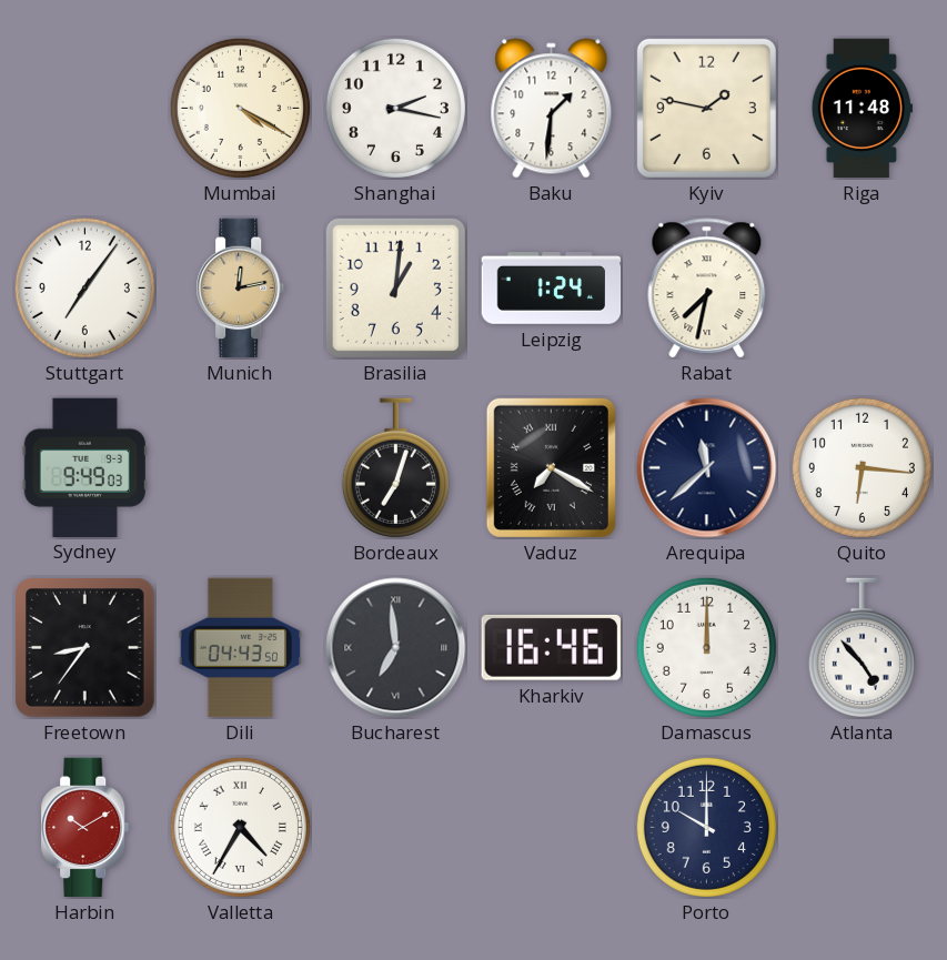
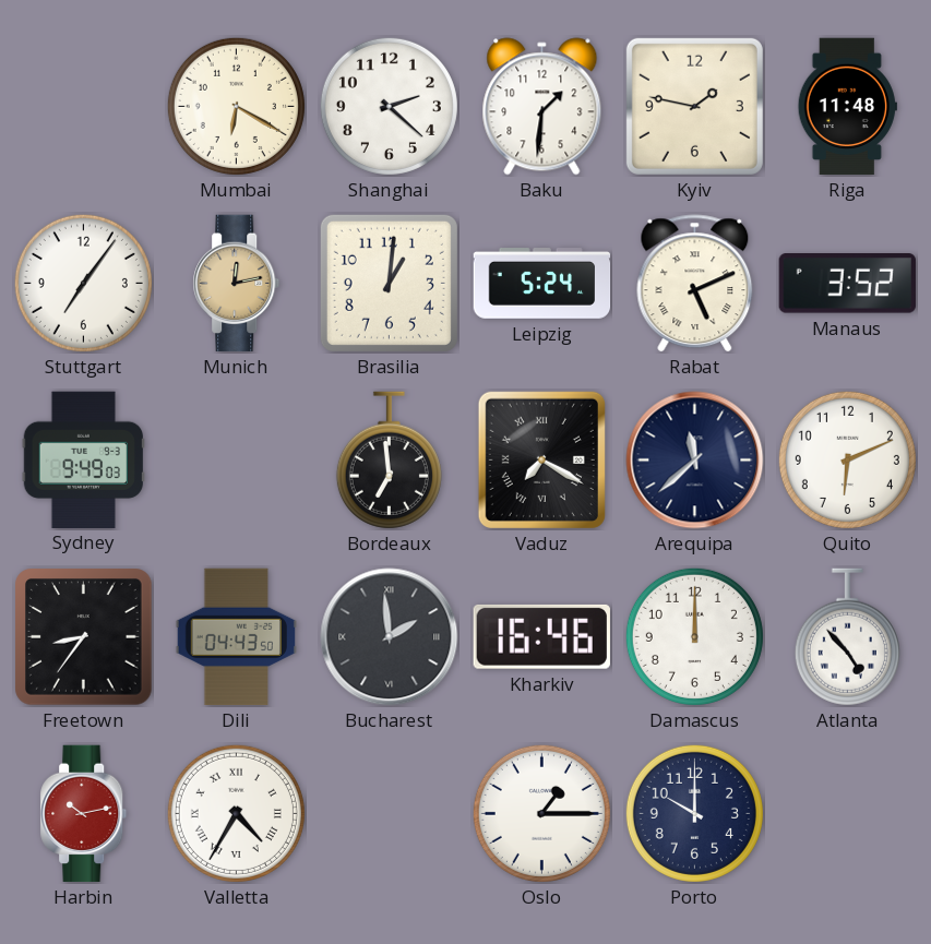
Mumbai: 4:20 -> 6:20
Shanghai: 2:17 -> 2:22
Leipzig: 1:24 -> 5:24
Rabat: 7:32 -> 5:11
Manaus: none -> 3:52
Bordeaux: 7:03 -> 6:59
Quito: 6:16 -> 6:11
Bucharest: 6:59 -> 1:59
Harbin: 10:10 -> 10:13
Oslo: none -> 1:15
